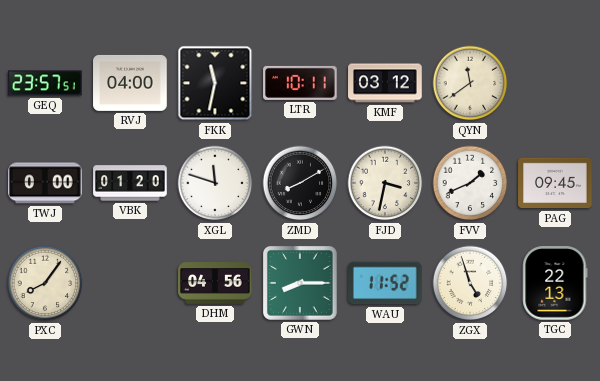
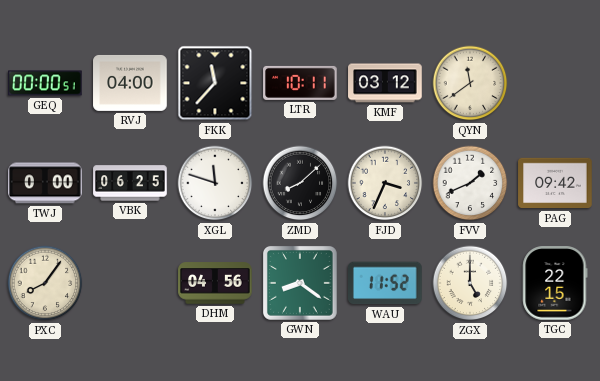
GEQ: 23:57 -> 00:00
FKK: 11:32 -> 11:37
VBK: 01:20 -> 06:25
ZMD: 8:10 -> 8:08
FJD: 3:32 -> 3:34
PAG: 09:45 -> 09:42
GWN: 8:15 -> 8:21
ZGX: 4:57 -> 5:00
TGC: 22:13 -> 22:15
